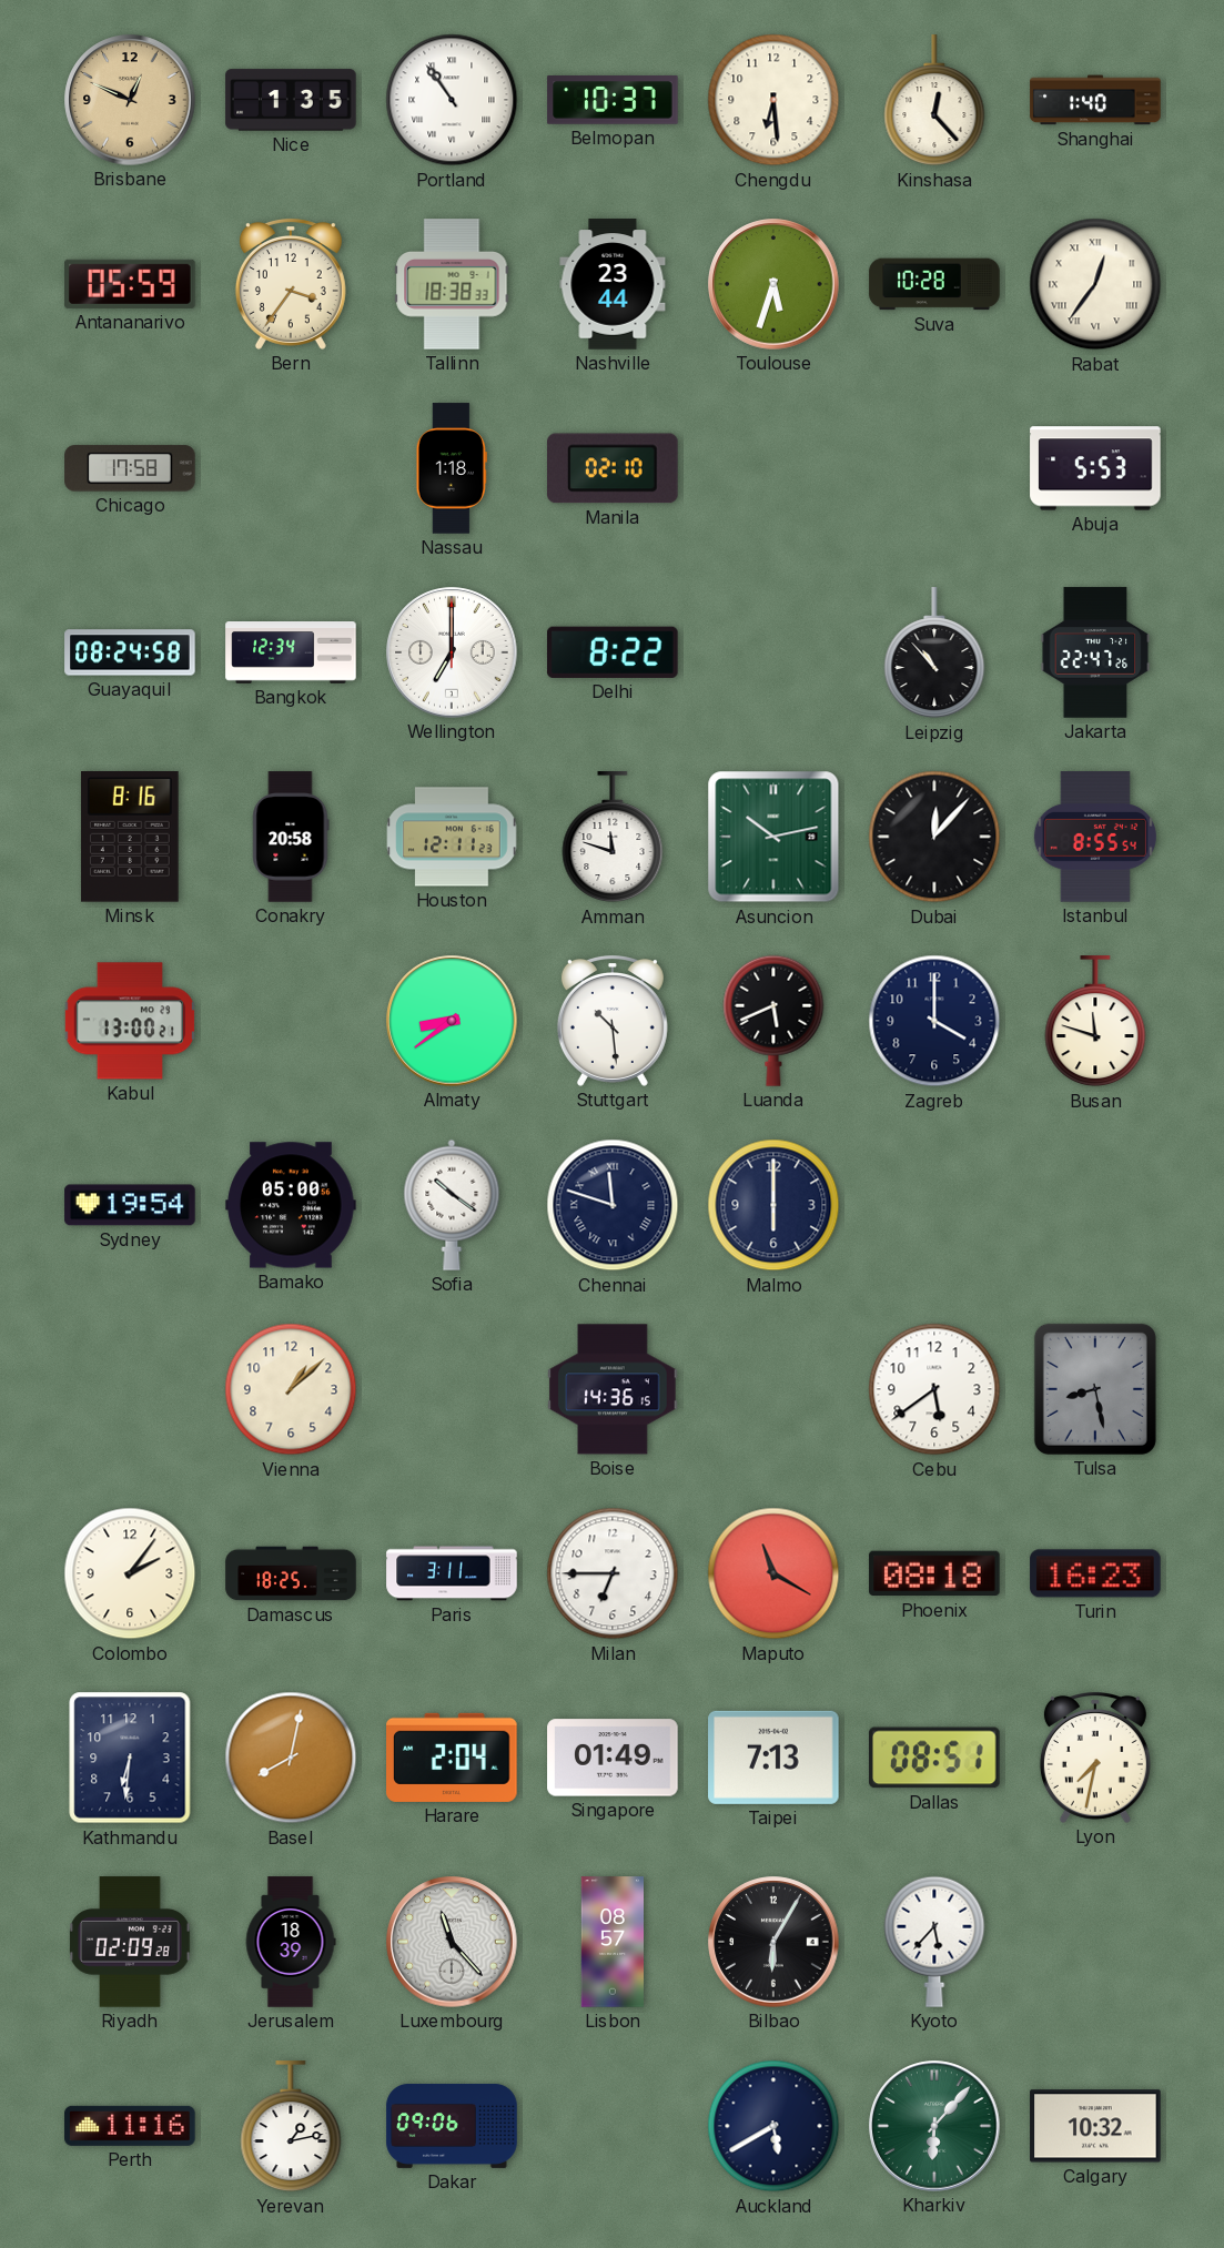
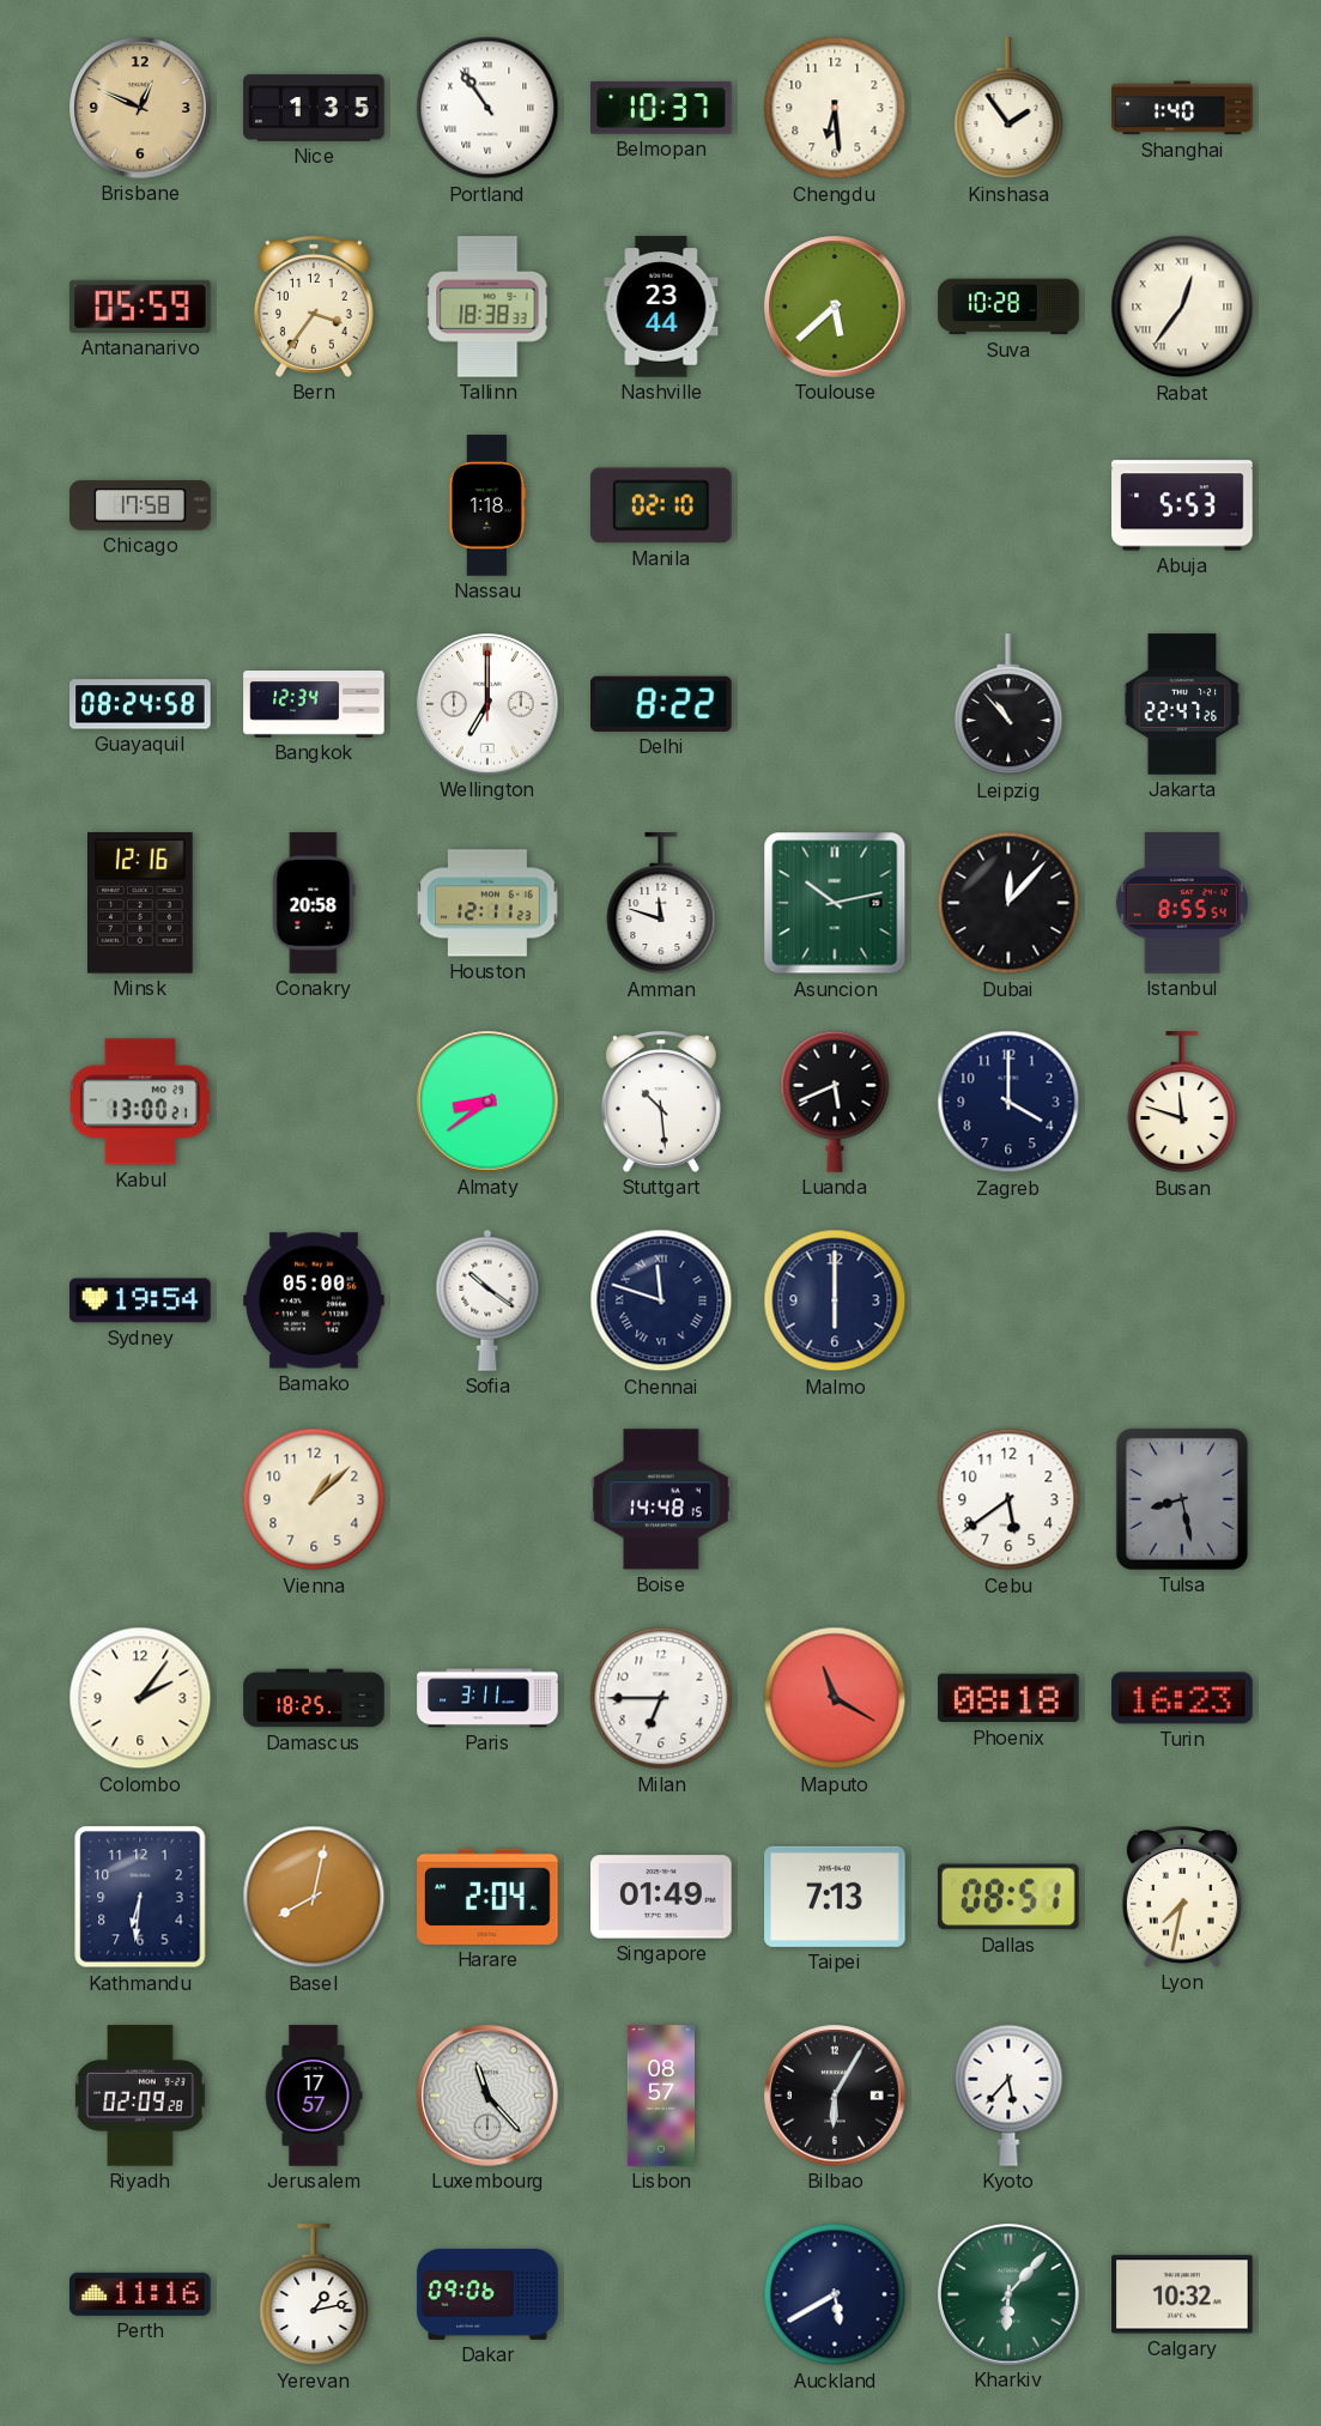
Kinshasa: 12:23 -> 1:54
Toulouse: 5:33 -> 5:38
Minsk: 8:16 -> 12:16
Boise: 14:36 -> 14:48
Jerusalem: 18:39 -> 17:57
